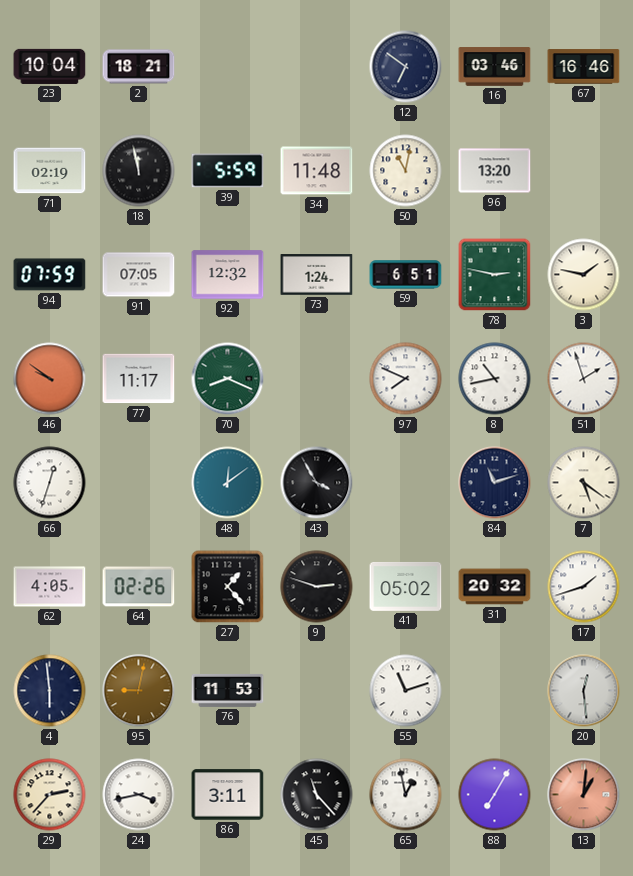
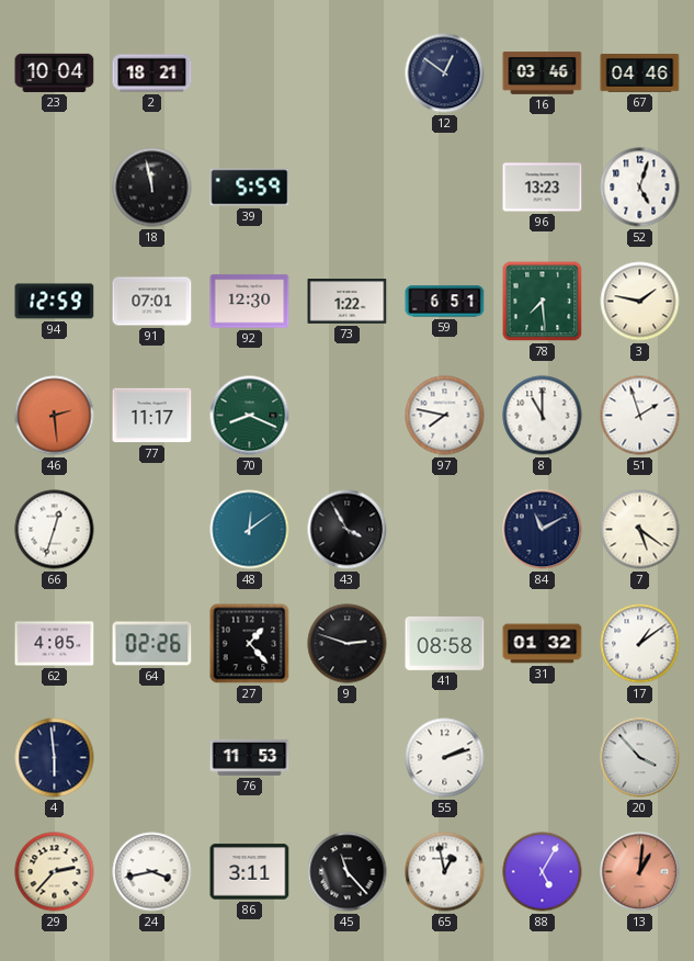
12: 6:51 -> 12:51
67: 16:46 -> 04:46
71: 02:19 -> none
34: 11:48 -> none
50: 11:02 -> none
96: 13:20 -> 13:23
52: none -> 5:03
94: 07:59 -> 12:59
91: 07:05 -> 07:01
92: 12:32 -> 12:30
73: 1:24 -> 1:22
78: 2:47 -> 7:29
46: 9:51 -> 2:29
97: 7:49 -> 7:47
8: 10:43 -> 11:00
84: 11:12 -> 11:10
41: 05:02 -> 08:58
31: 20:32 -> 01:32
17: 1:42 -> 1:09
95: 9:02 -> none
55: 11:12 -> 2:12
20: 12:29 -> 3:53
88: 7:05 -> 5:05
